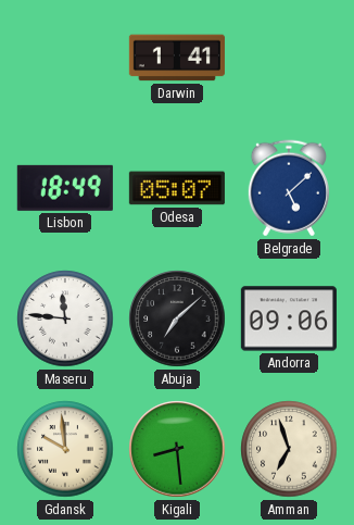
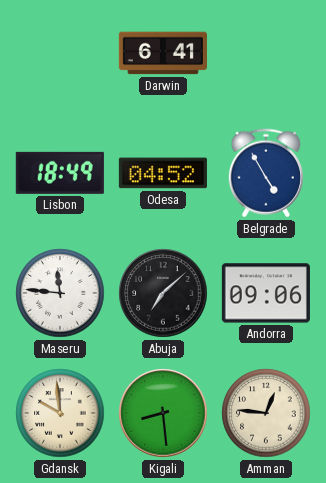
Darwin: 1:41 -> 6:41
Odesa: 05:07 -> 04:52
Belgrade: 5:08 -> 4:55
Amman: 6:57 -> 12:46
